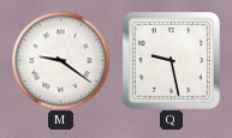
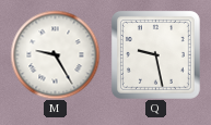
M: 9:21 -> 9:25
